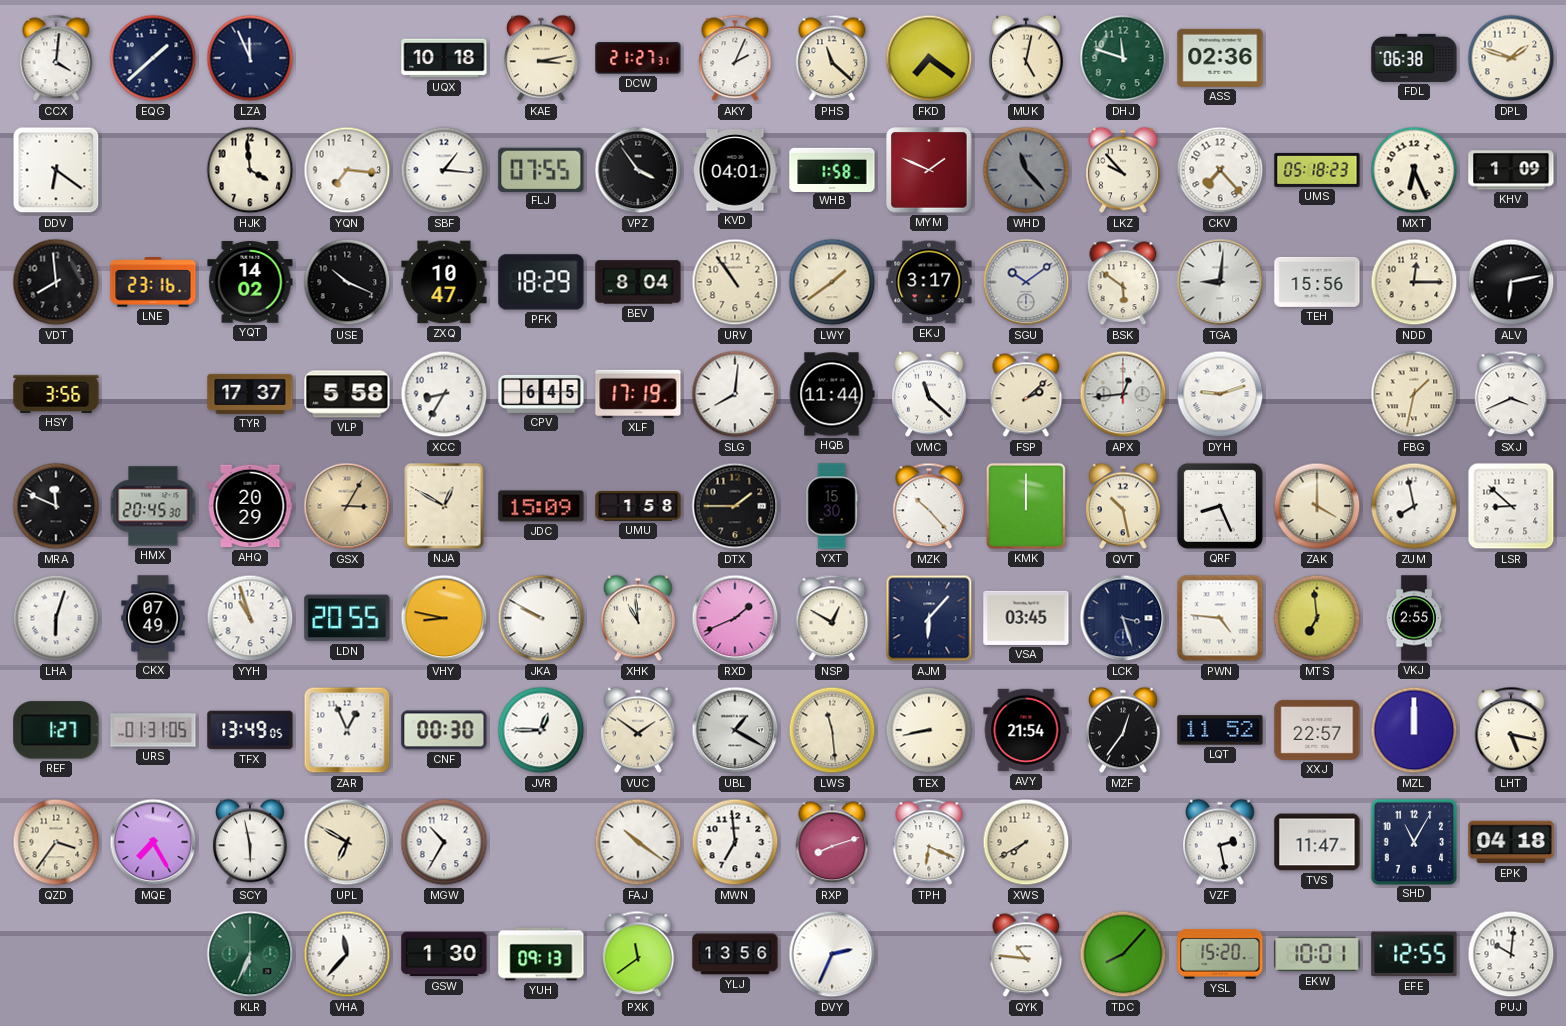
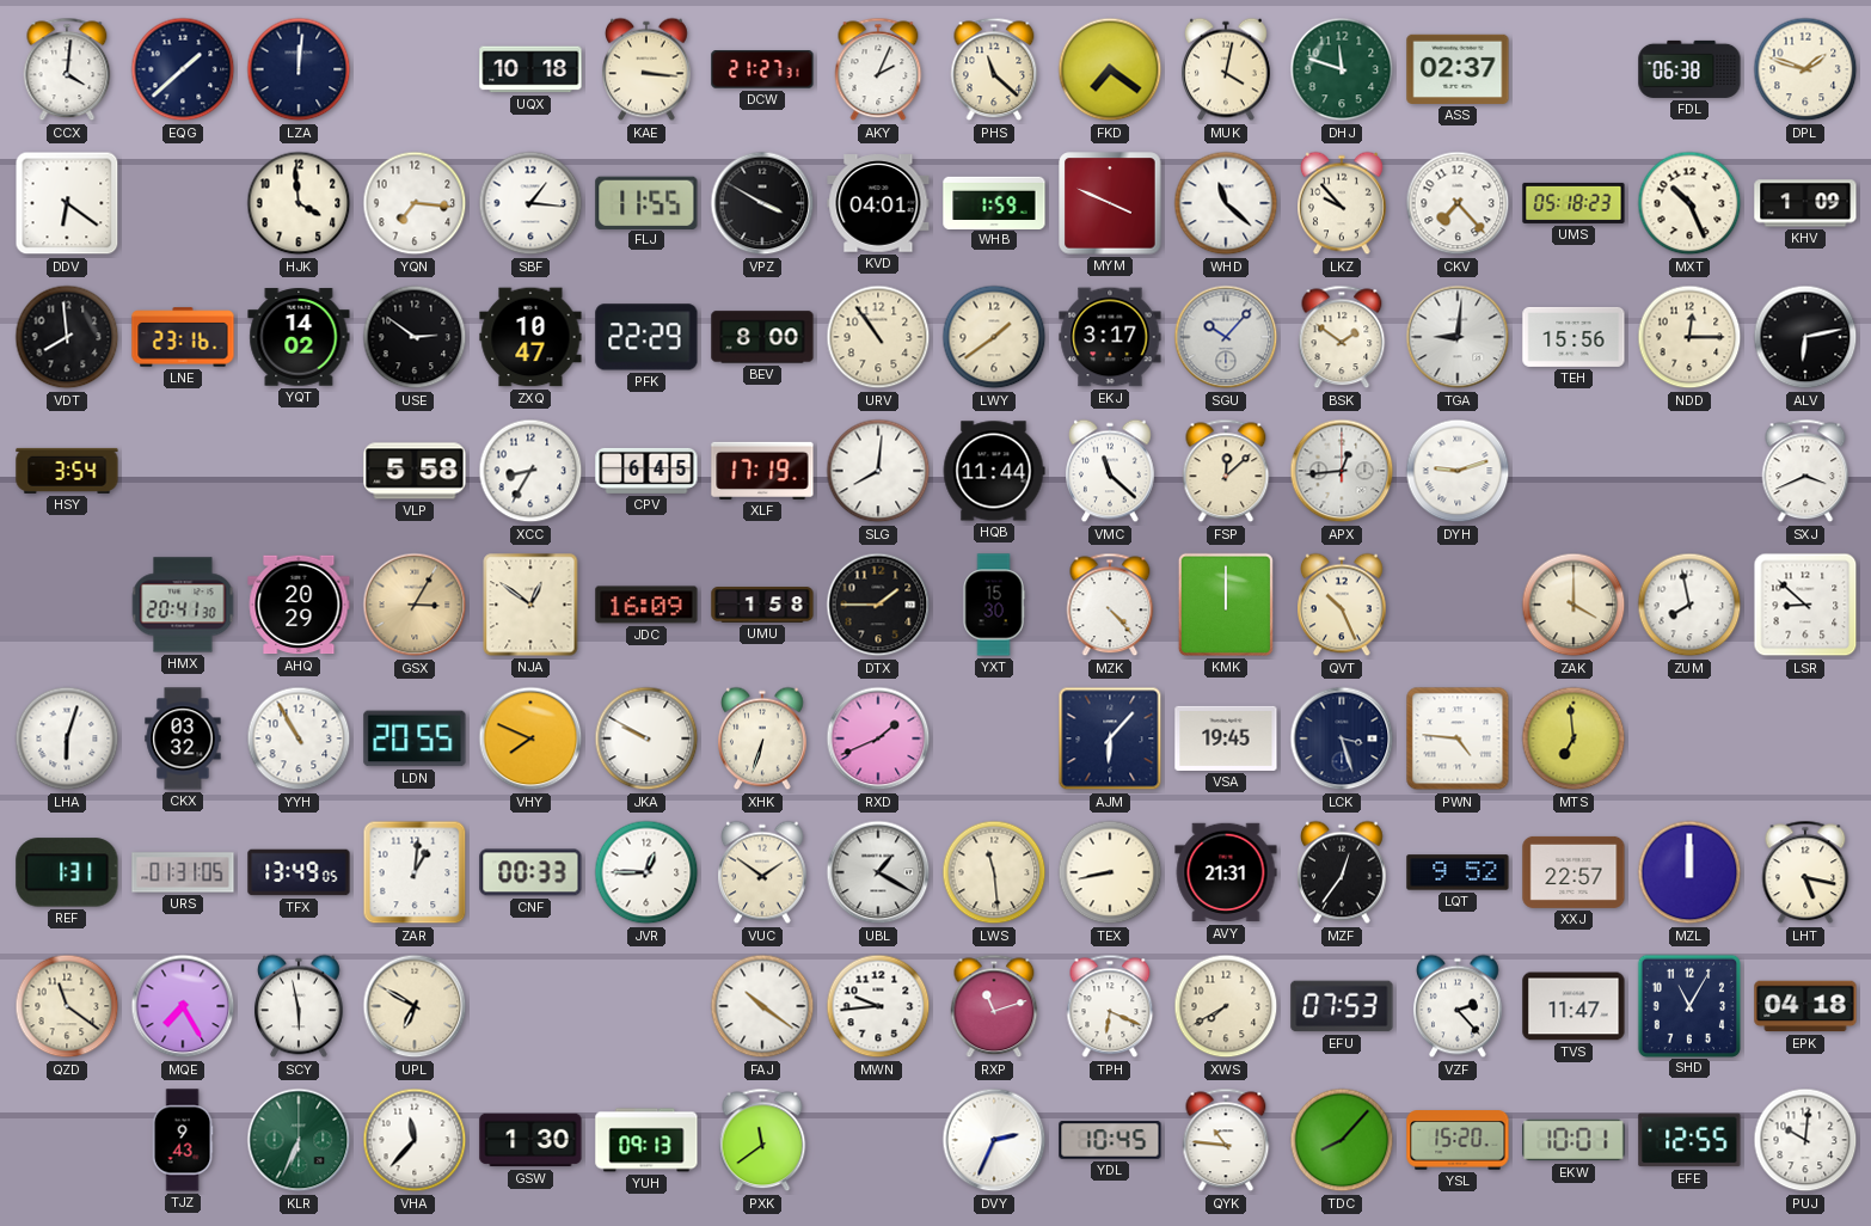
LZA: 11:56 -> 12:01
KAE: 3:13 -> 3:16
MUK: 5:02 -> 4:02
ASS: 02:36 -> 02:37
FLJ: 07:55 -> 11:55
VPZ: 3:54 -> 3:50
WHB: 1:58 -> 1:59
MYM: 1:49 -> 3:49
WHD: 11:23 -> 11:22
WHD dial: grey -> white
MXT: 6:26 -> 10:26
USE: 10:19 -> 2:51
PFK: 18:29 -> 22:29
BEV: 8:04 -> 8:00
SGU: 10:09 -> 10:07
BSK: 5:51 -> 1:51
HSY: 3:56 -> 3:54
TYR: 17:37 -> none
FSP: 2:08 -> 12:08
FBG: 1:32 -> none
MRA: 11:49 -> none
HMX: 20:45 -> 20:41
NJA: 12:50 -> 12:51
JDC: 15:09 -> 16:09
MZK: 10:23 -> 4:23
QVT: 10:28 -> 10:26
QRF: 8:26 -> none
CKX: 07:49 -> 03:32
YYH: 10:57 -> 10:55
VHY: 8:47 -> 7:49
XHK: 10:59 -> 6:33
NSP: 12:50 -> none
VSA: 03:45 -> 19:45
VKJ: 2:55 -> none
REF: 1:27 -> 1:31
ZAR: 12:56 -> 1:01
CNF: 00:30 -> 00:33
AVY: 21:54 -> 21:31
LQT: 11:52 -> 9:52
QZD: 3:36 -> 11:21
MGW: 10:35 -> none
MWN: 6:59 -> 9:44
RXP: 8:12 -> 11:12
EFU: none -> 07:53
VZF: 2:28 -> 2:23
TJZ: none -> 9:43
YLJ: 13:56 -> none
YDL: none -> 10:45
